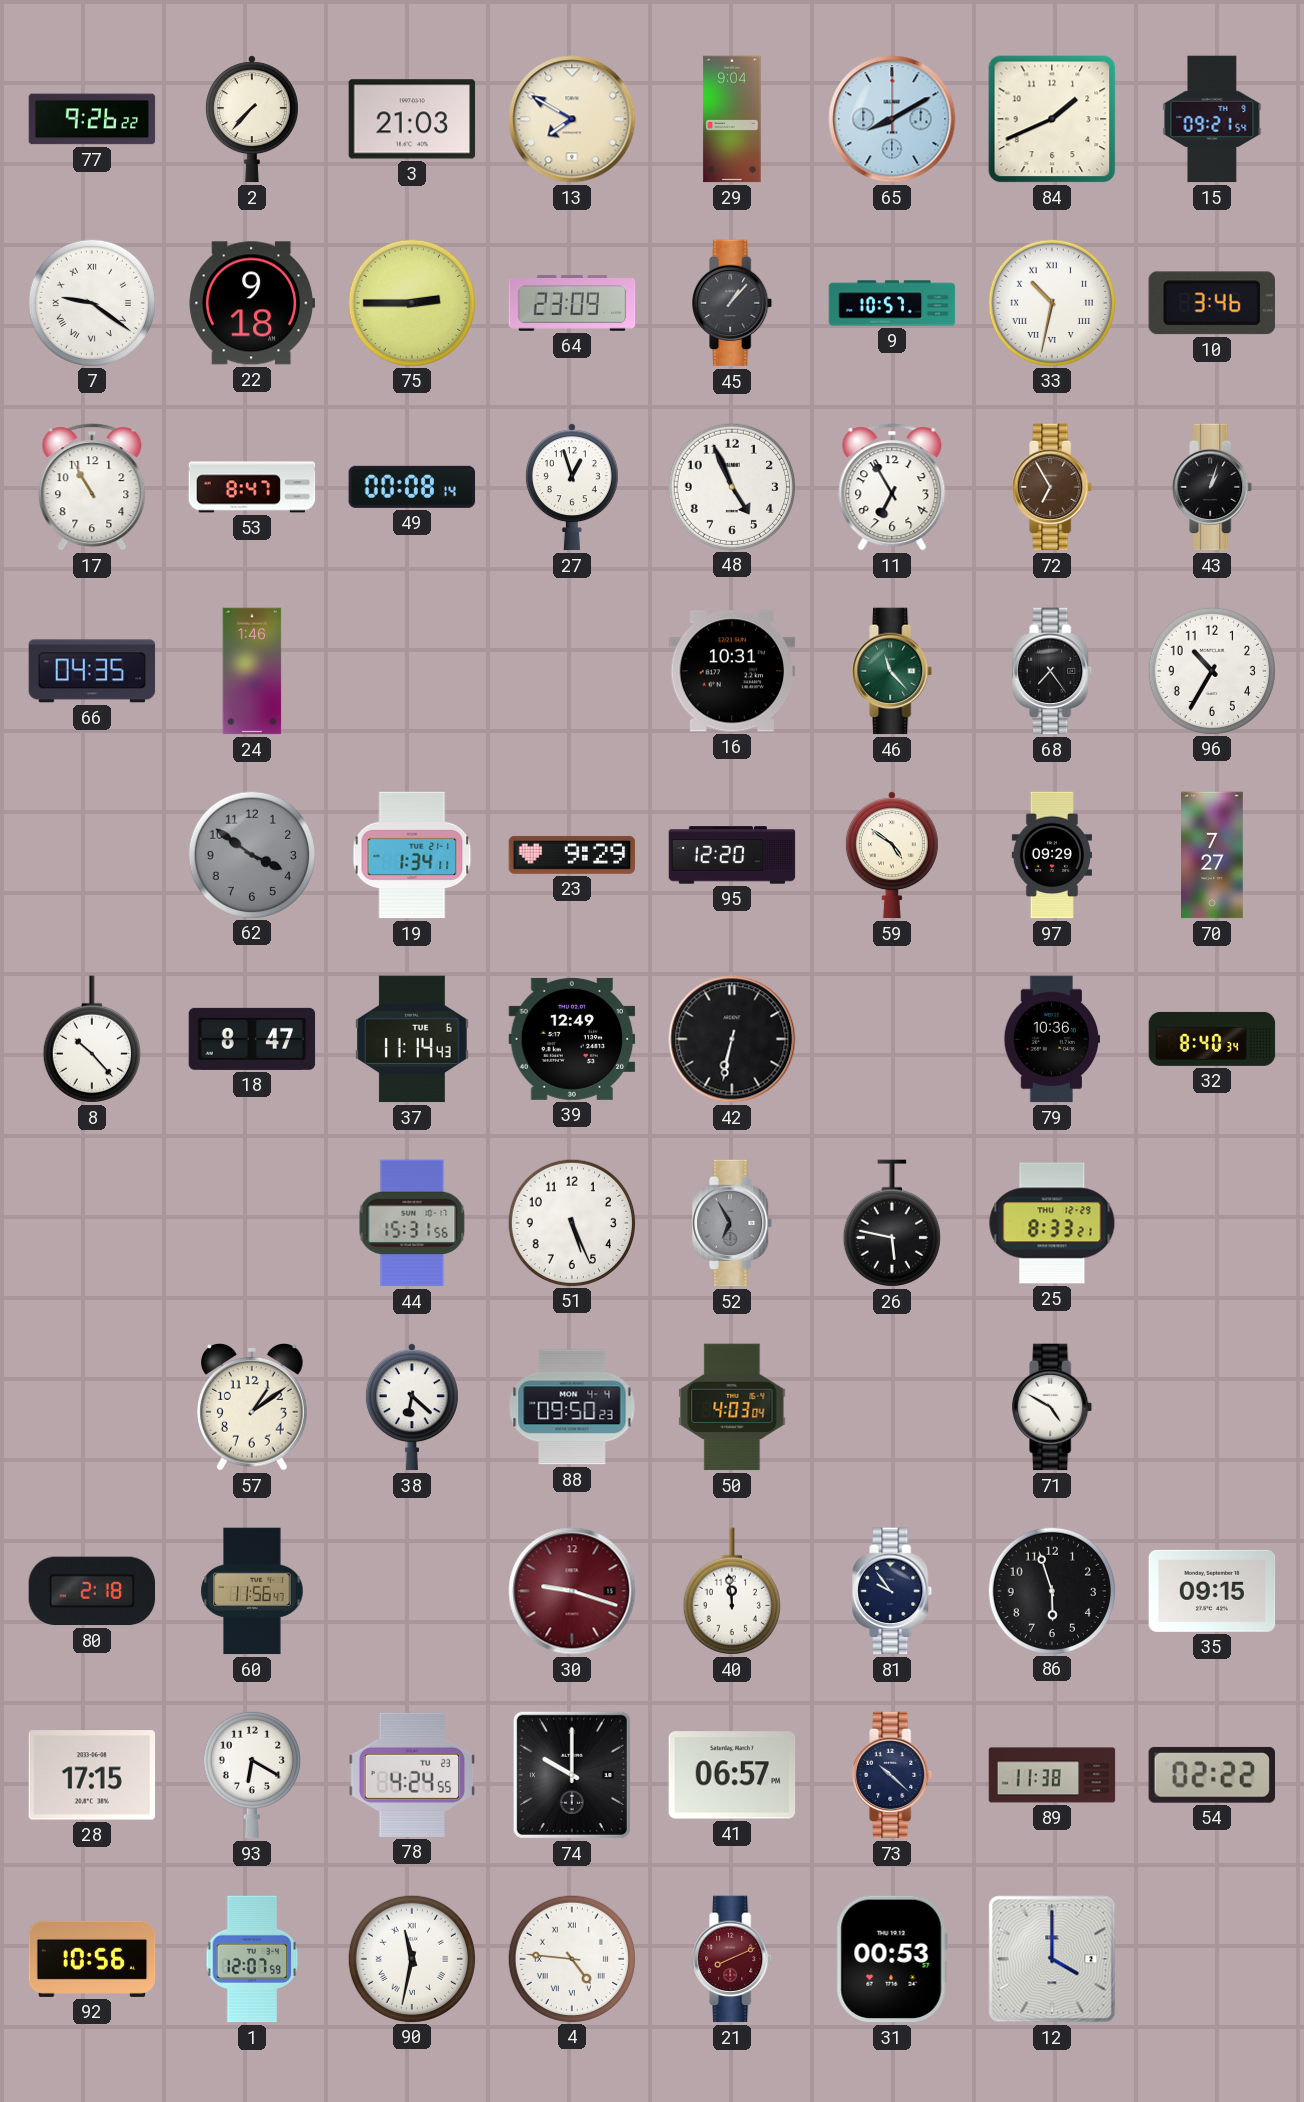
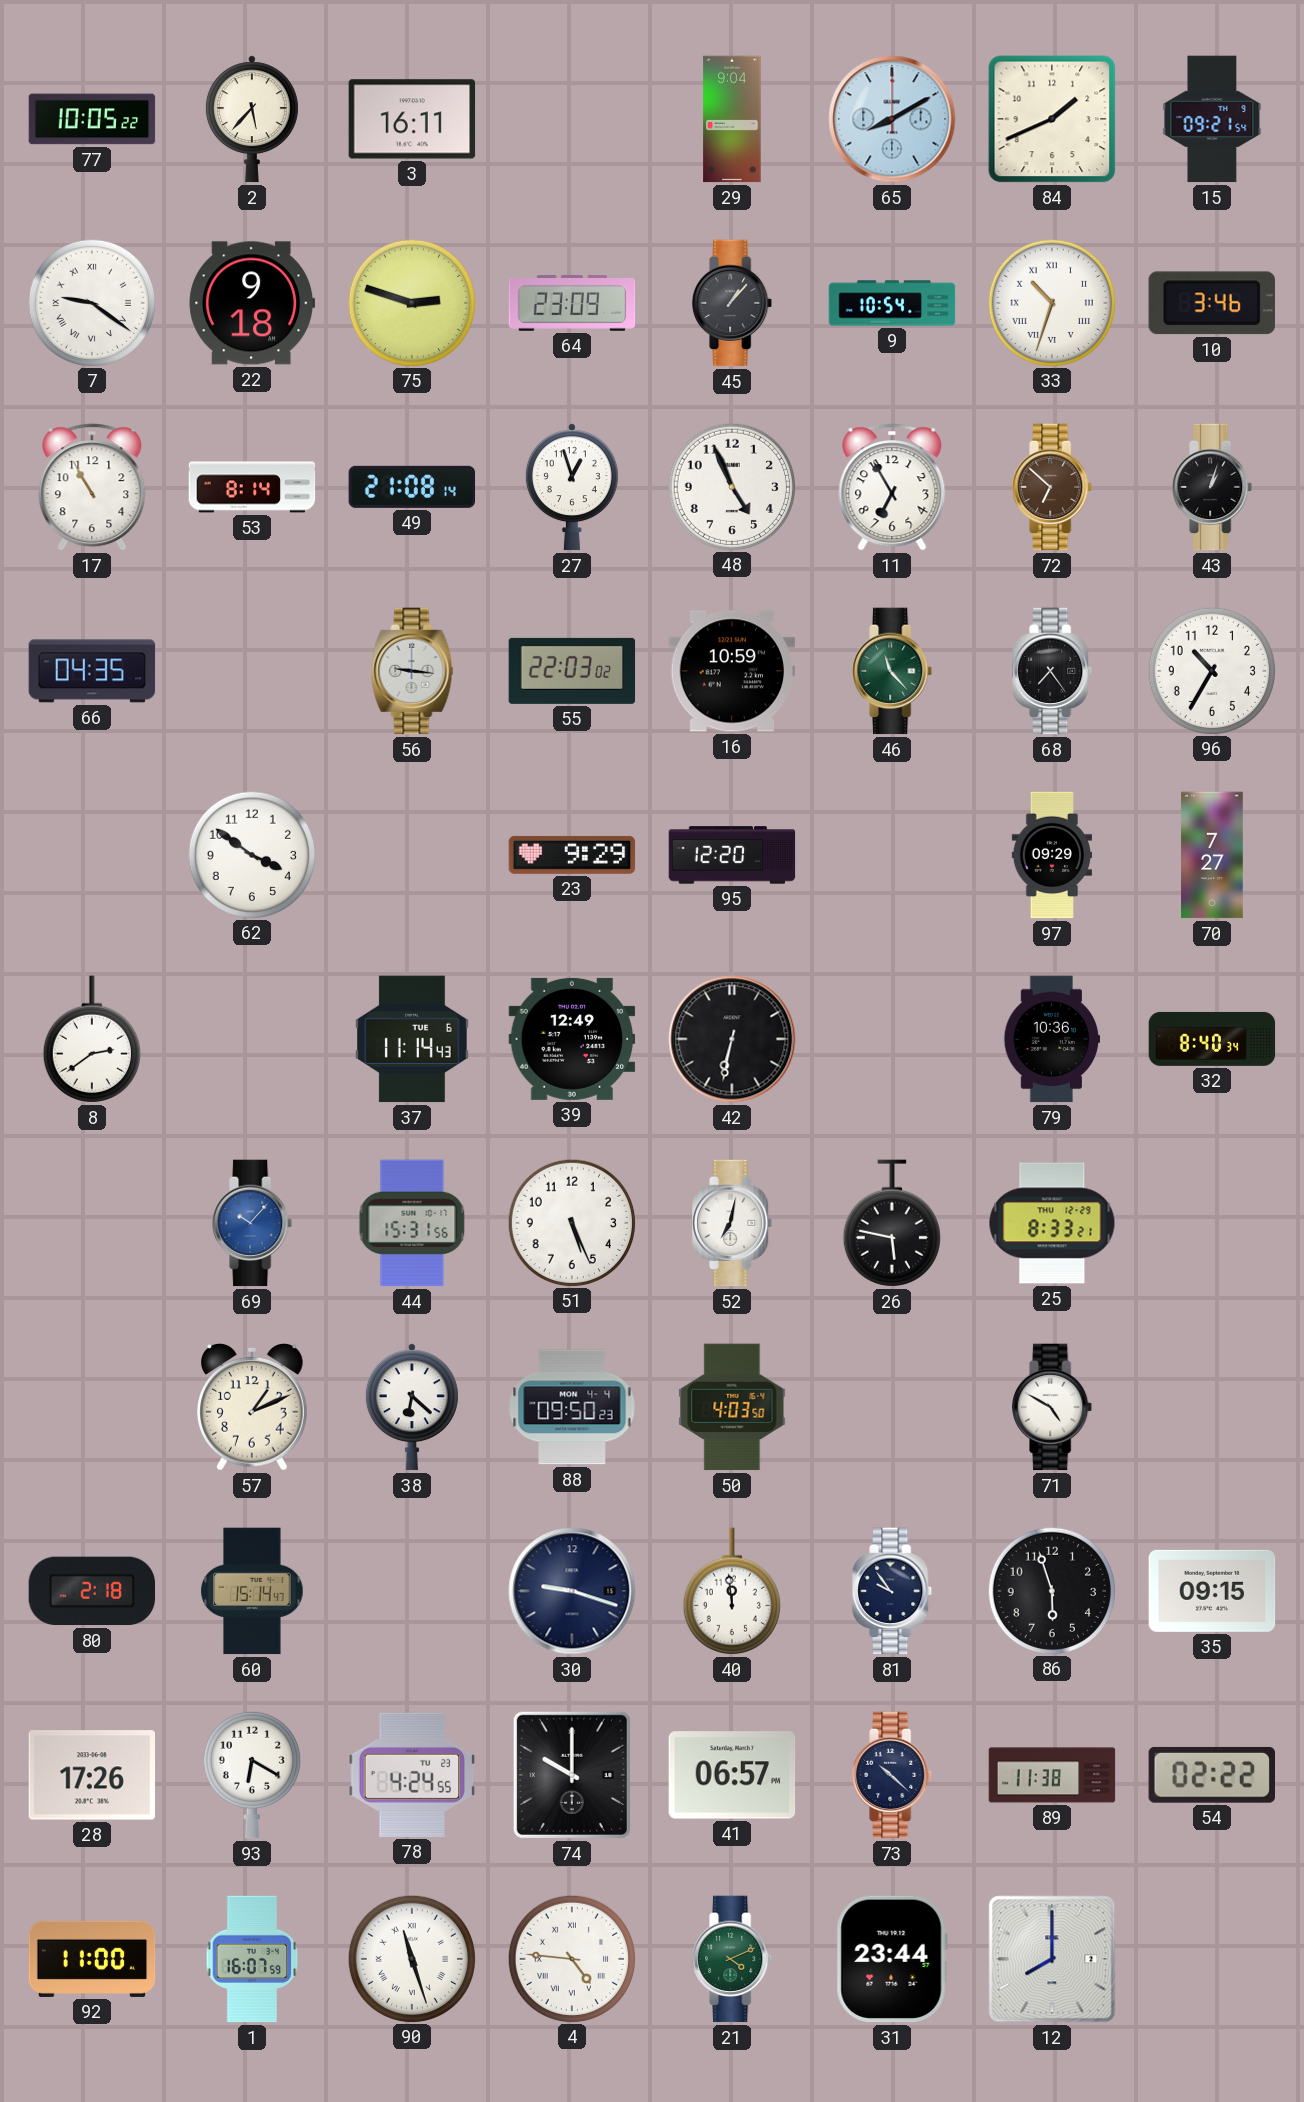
77: 9:26 -> 10:05
2: 7:37 -> 5:37
3: 21:03 -> 16:11
13: 7:50 -> none
75: 2:45 -> 2:48
9: 10:57 -> 10:54
33: 10:32 -> 10:33
53: 8:47 -> 8:14
49: 00:08 -> 21:08
72: 6:55 -> 6:52
24: 1:46 -> none
56: none -> 9:16
55: none -> 22:03
16: 10:31 -> 10:59
62 dial: grey -> white
19: 1:34 -> none
59: 4:51 -> none
8: 10:23 -> 2:39
18: 8:47 -> none
69: none -> 10:07
52: 6:55 -> 7:02
52 dial: grey -> white
57: 1:09 -> 1:11
50: 4:03:04 -> 4:03:50
60: 11:56 -> 15:14
30 dial: burgundy -> navy
28: 17:15 -> 17:26
92: 10:56 -> 11:00
1: 12:07 -> 16:07
90: 11:32 -> 11:27
21: 8:11 -> 4:11
21 dial: burgundy -> green
31: 00:53 -> 23:44
12: 4:00 -> 8:00
